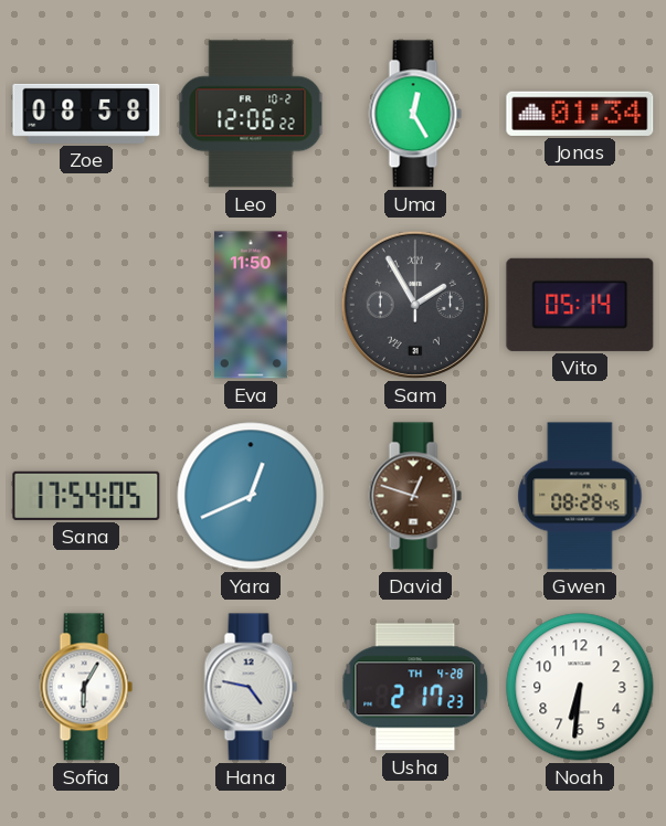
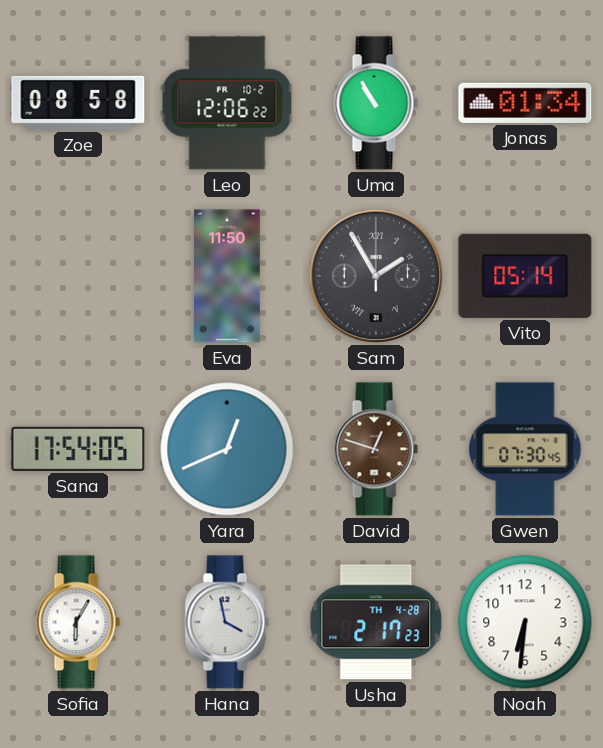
Uma: 12:25 -> 10:55
Gwen: 08:28 -> 07:30
Hana: 4:47 -> 3:58
